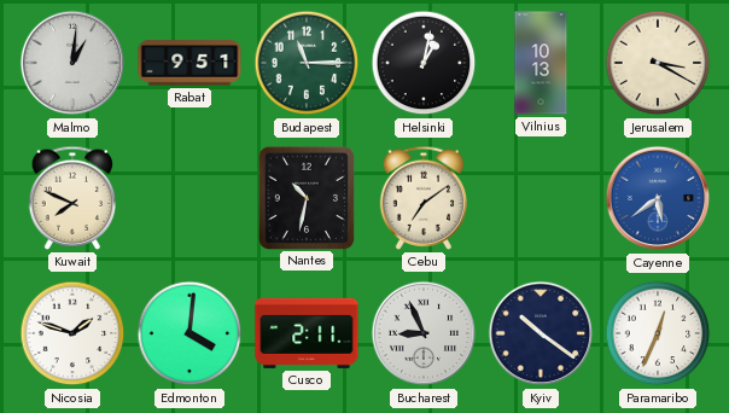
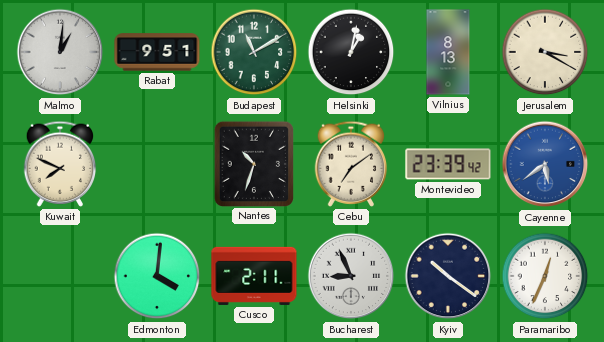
Budapest: 11:15 -> 11:10
Vilnius: 10:13 -> 8:13
Nantes: 10:32 -> 10:33
Montevideo: none -> 23:39
Nicosia: 1:48 -> none
